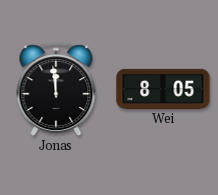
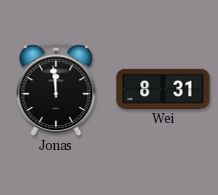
Wei: 8:05 -> 8:31
